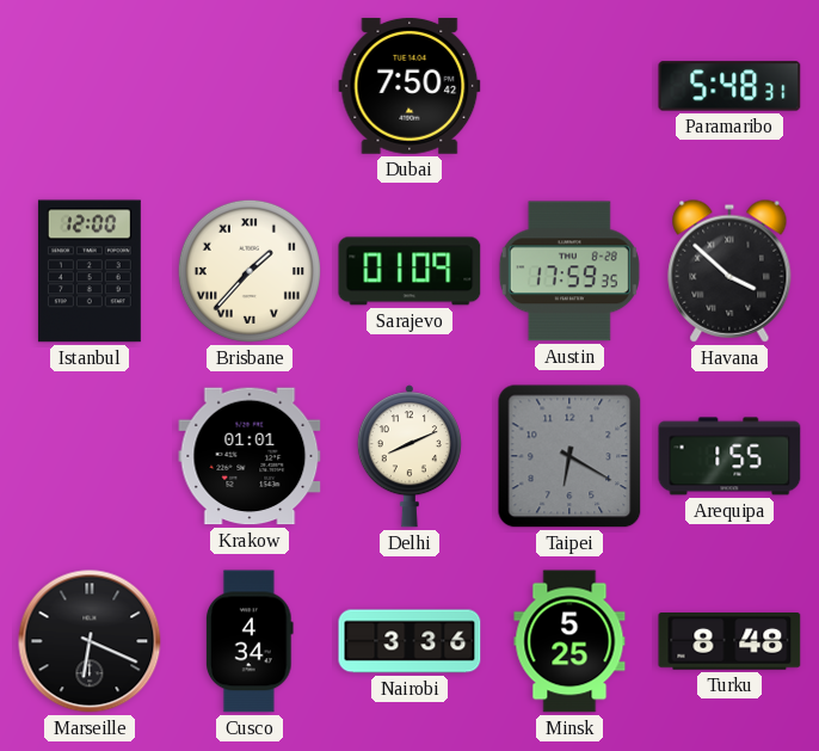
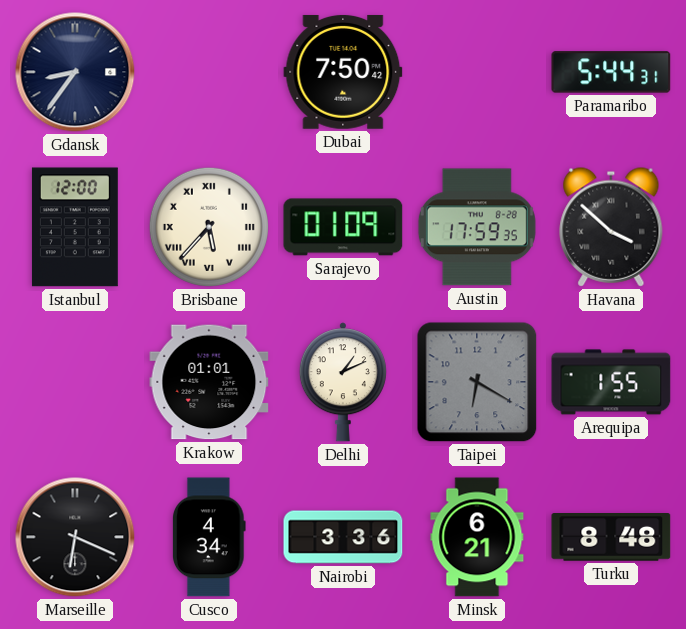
Gdansk: none -> 8:36
Paramaribo: 5:48 -> 5:44
Brisbane: 1:37 -> 5:37
Delhi: 8:11 -> 1:11
Minsk: 5:25 -> 6:21
